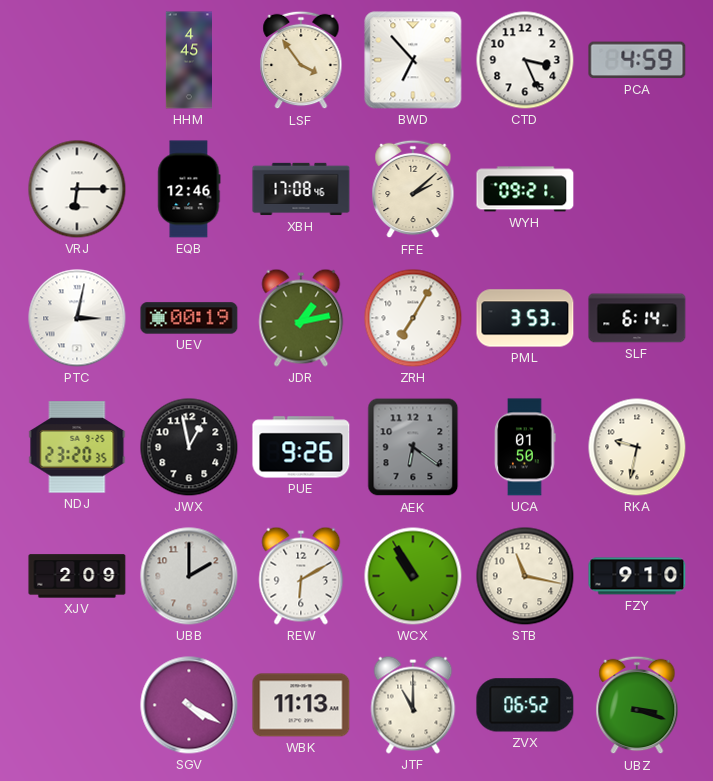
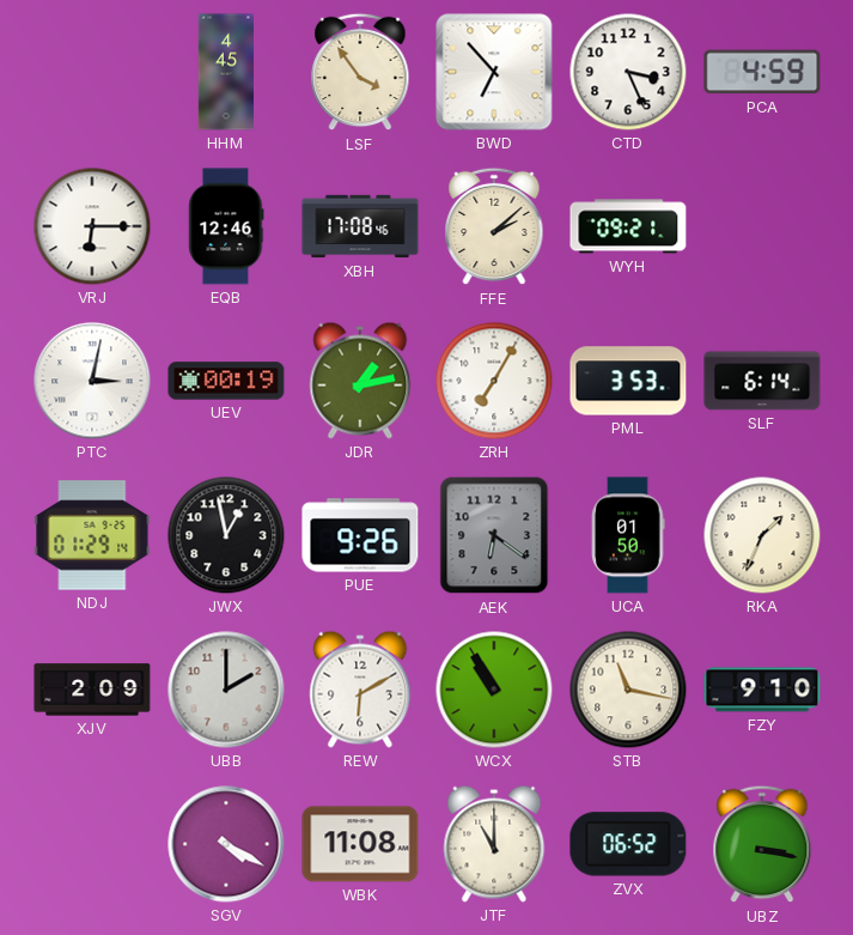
NDJ: 23:20 -> 01:29
RKA: 9:32 -> 1:34
WBK: 11:13 -> 11:08
UBZ: 3:18 -> 3:17
